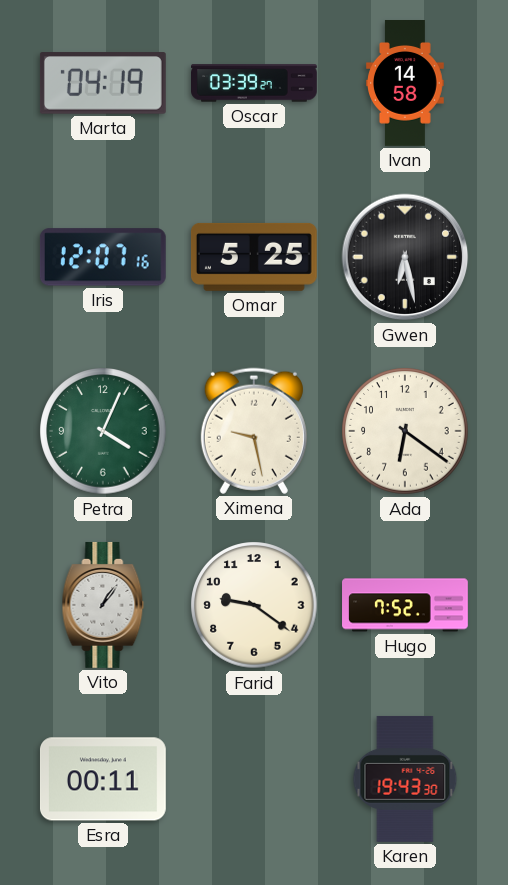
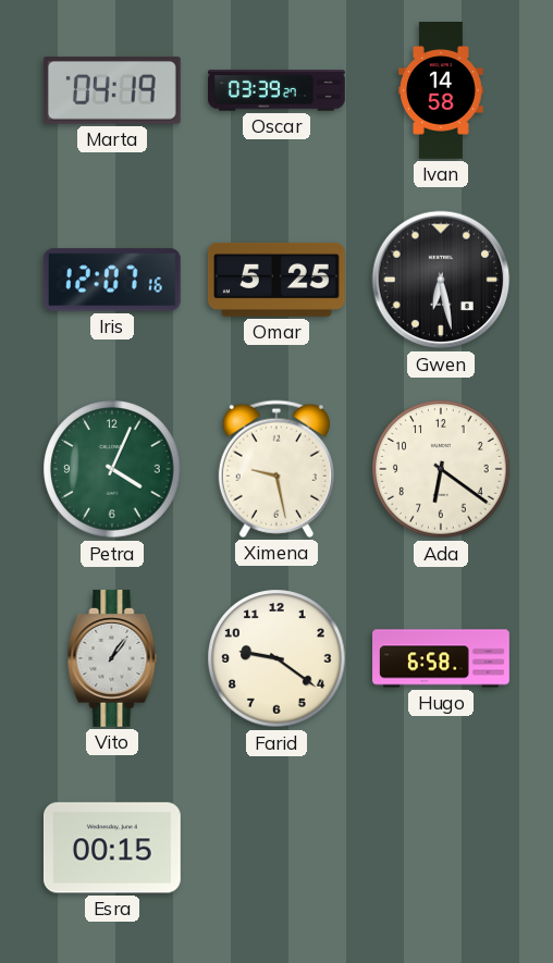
Hugo: 7:52 -> 6:58
Esra: 00:11 -> 00:15
Karen: 19:43 -> none
